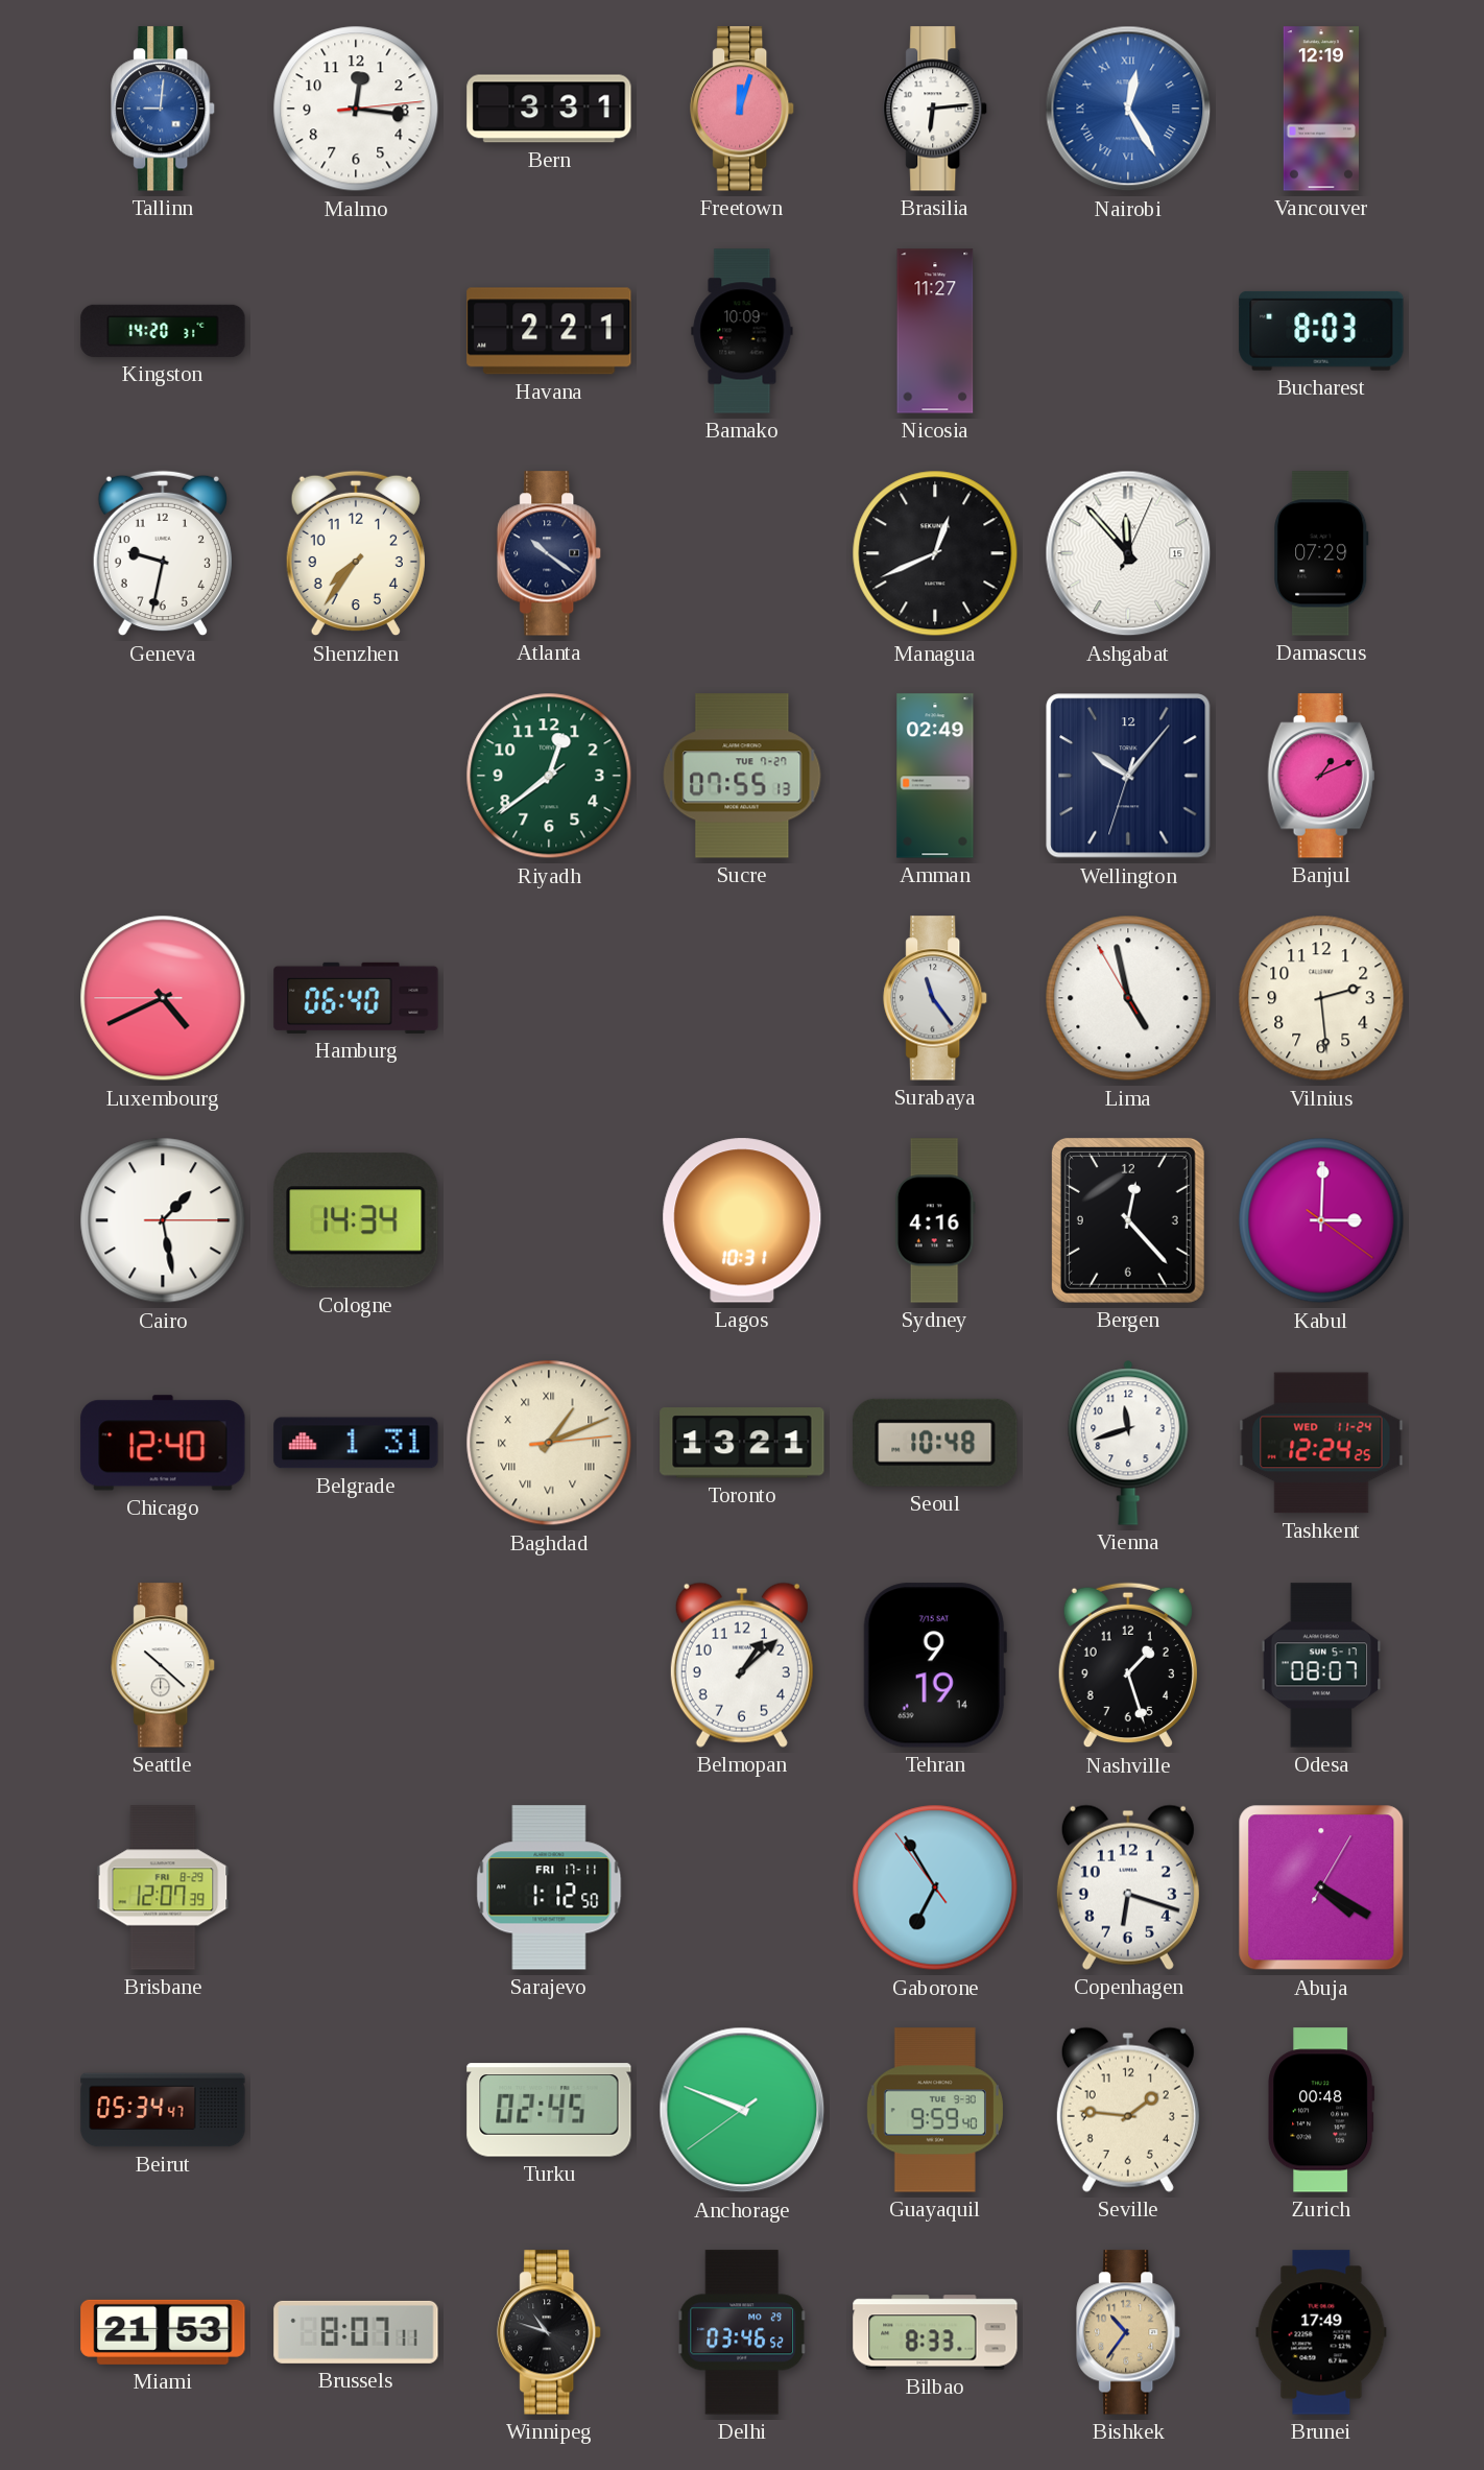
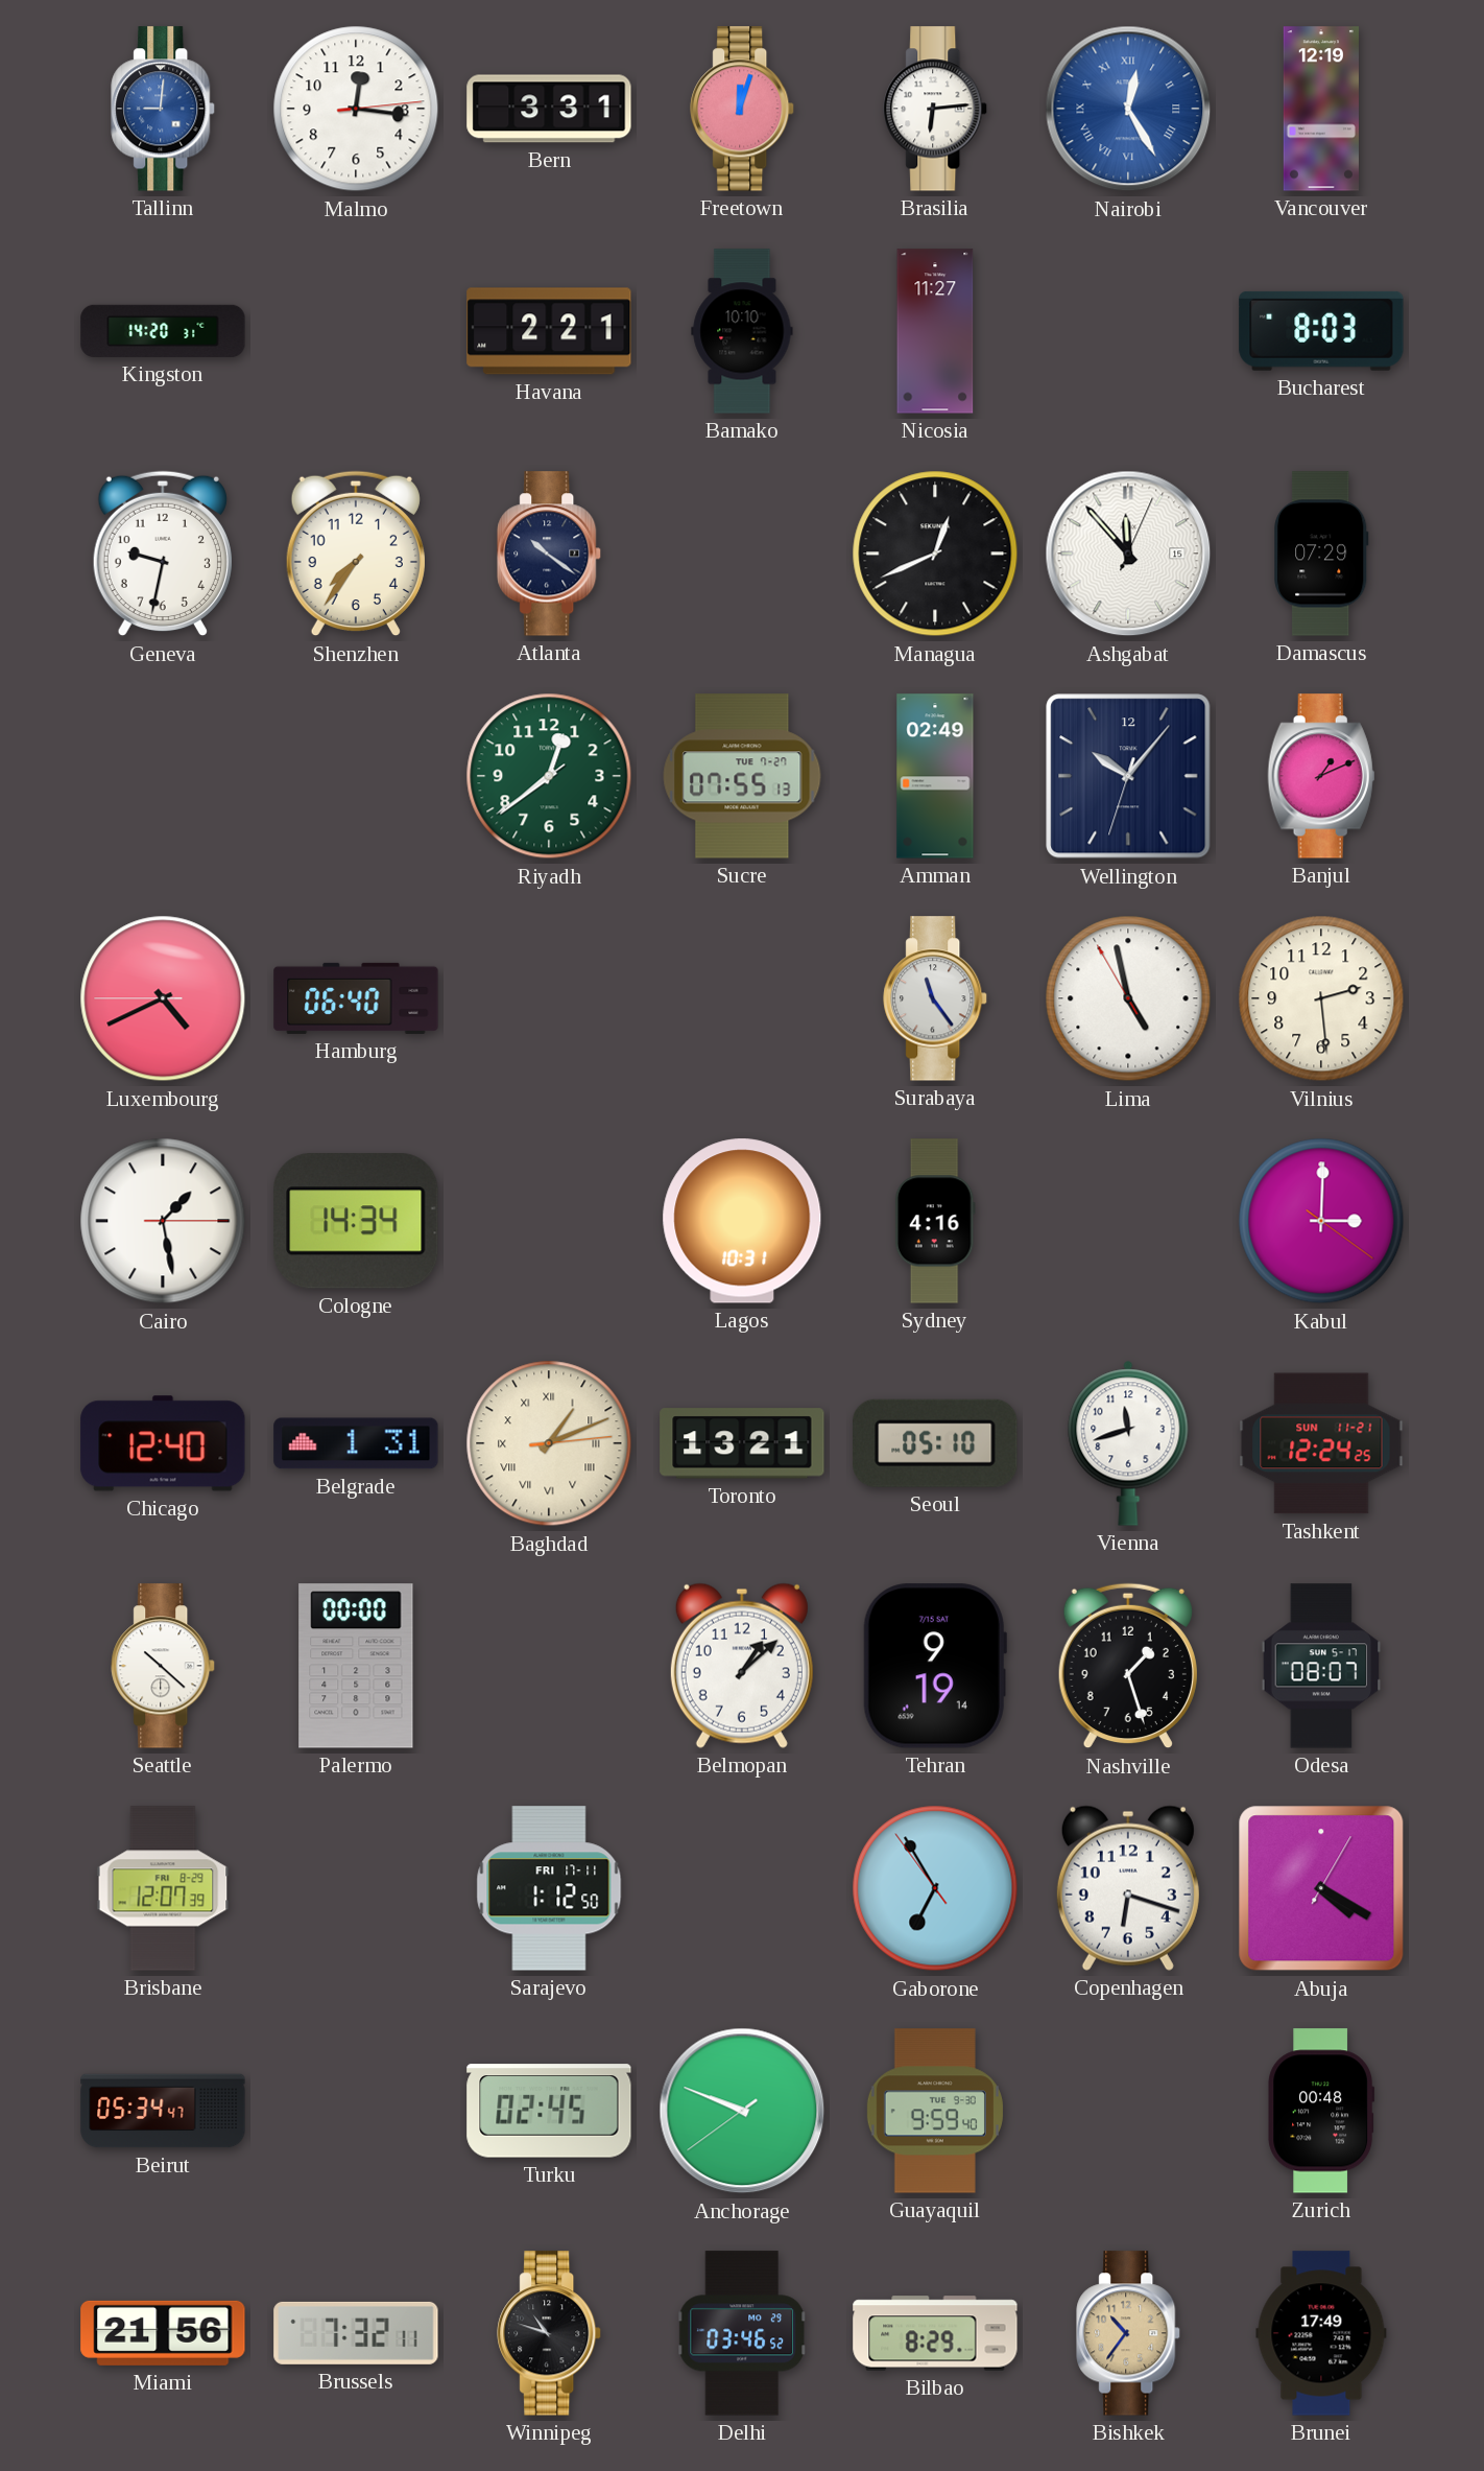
Bamako: 10:09 -> 10:10
Bergen: 12:23 -> none
Seoul: 10:48 -> 05:10
Tashkent date: WED 11-24 -> SUN 11-21
Palermo: none -> 00:00
Seville: 1:46 -> none
Miami: 21:53 -> 21:56
Brussels: 8:07 -> 7:32
Bilbao: 8:33 -> 8:29
